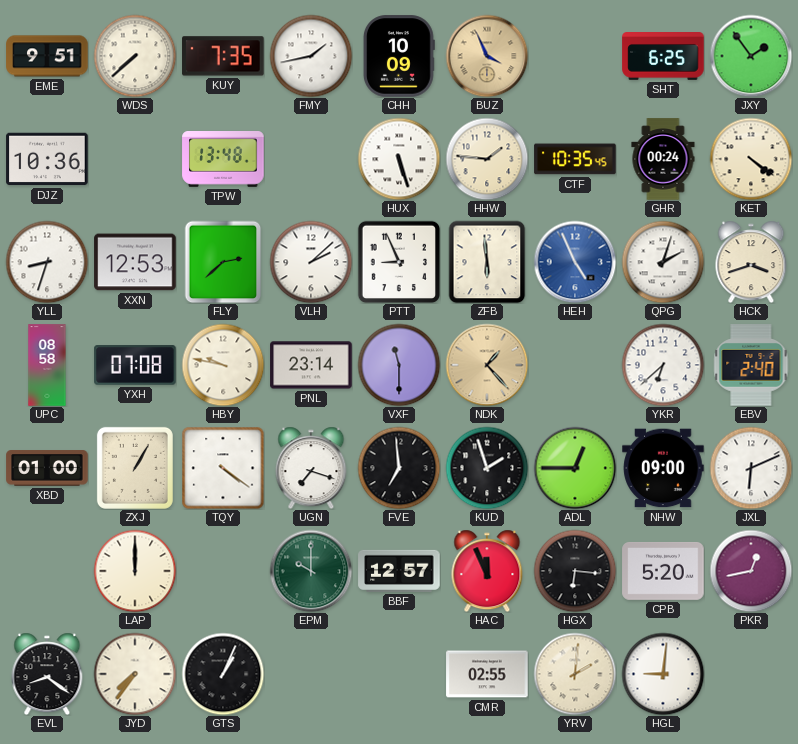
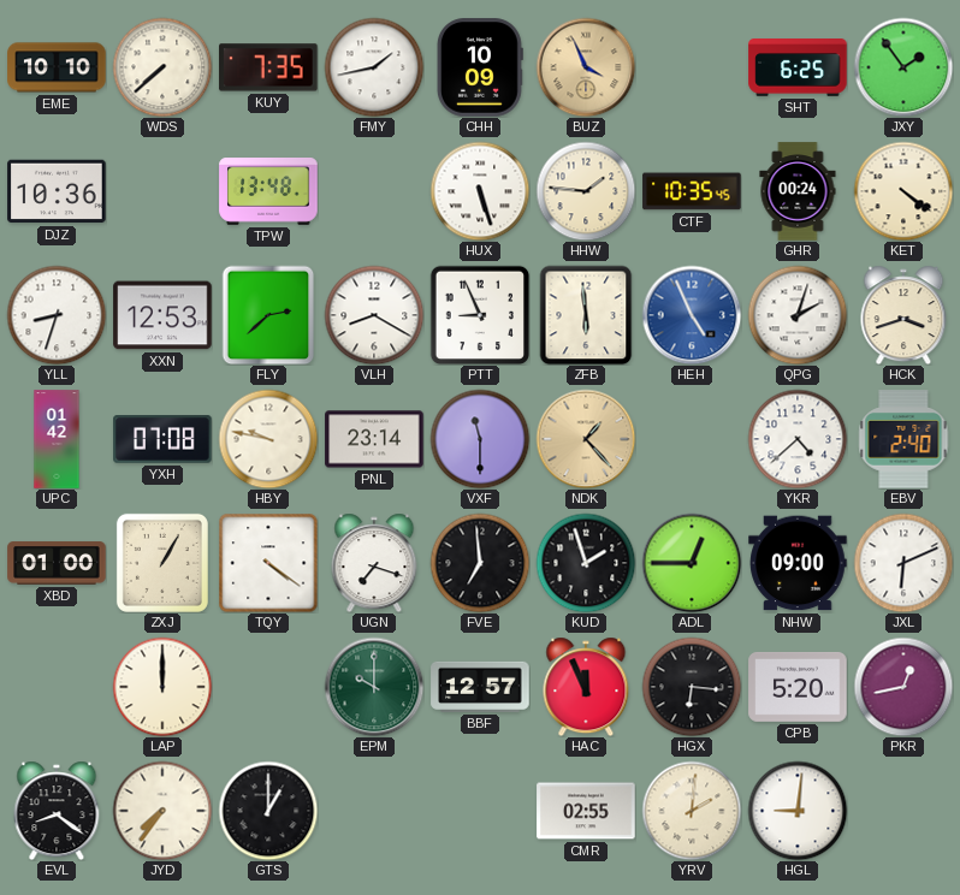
EME: 9:51 -> 10:10
VLH: 2:08 -> 8:20
UPC: 08:58 -> 01:42
YKR: 6:38 -> 4:38
GTS: 1:04 -> 1:00
